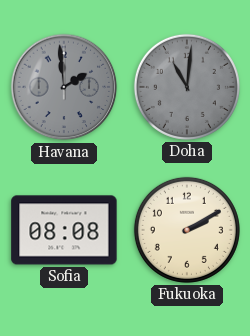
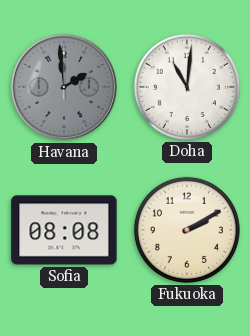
Doha dial: grey -> white
